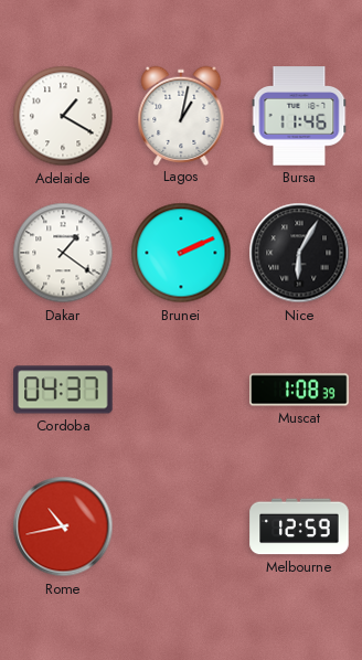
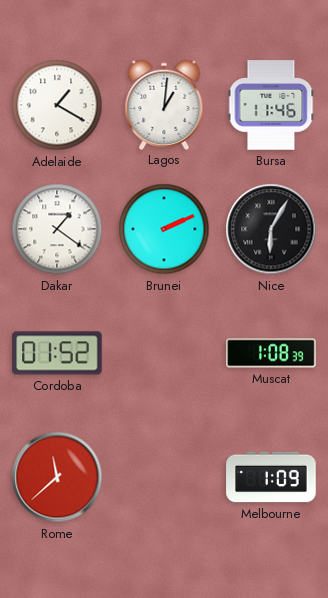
Lagos: 1:02 -> 1:01
Cordoba: 04:37 -> 01:52
Rome: 10:43 -> 11:38
Melbourne: 12:59 -> 1:09
